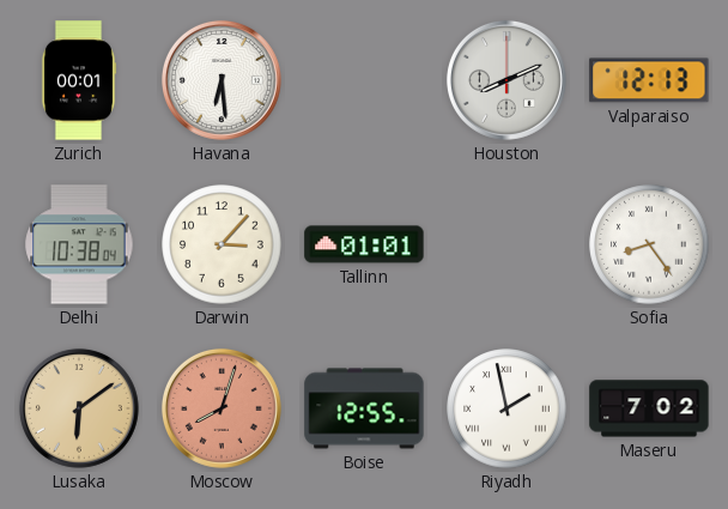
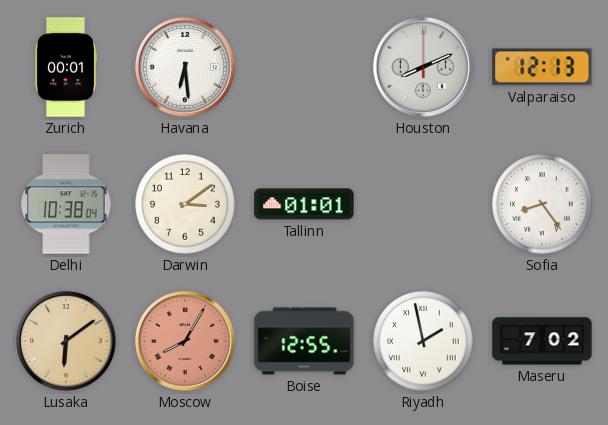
Darwin: 3:07 -> 3:09
Moscow: 8:03 -> 8:05
